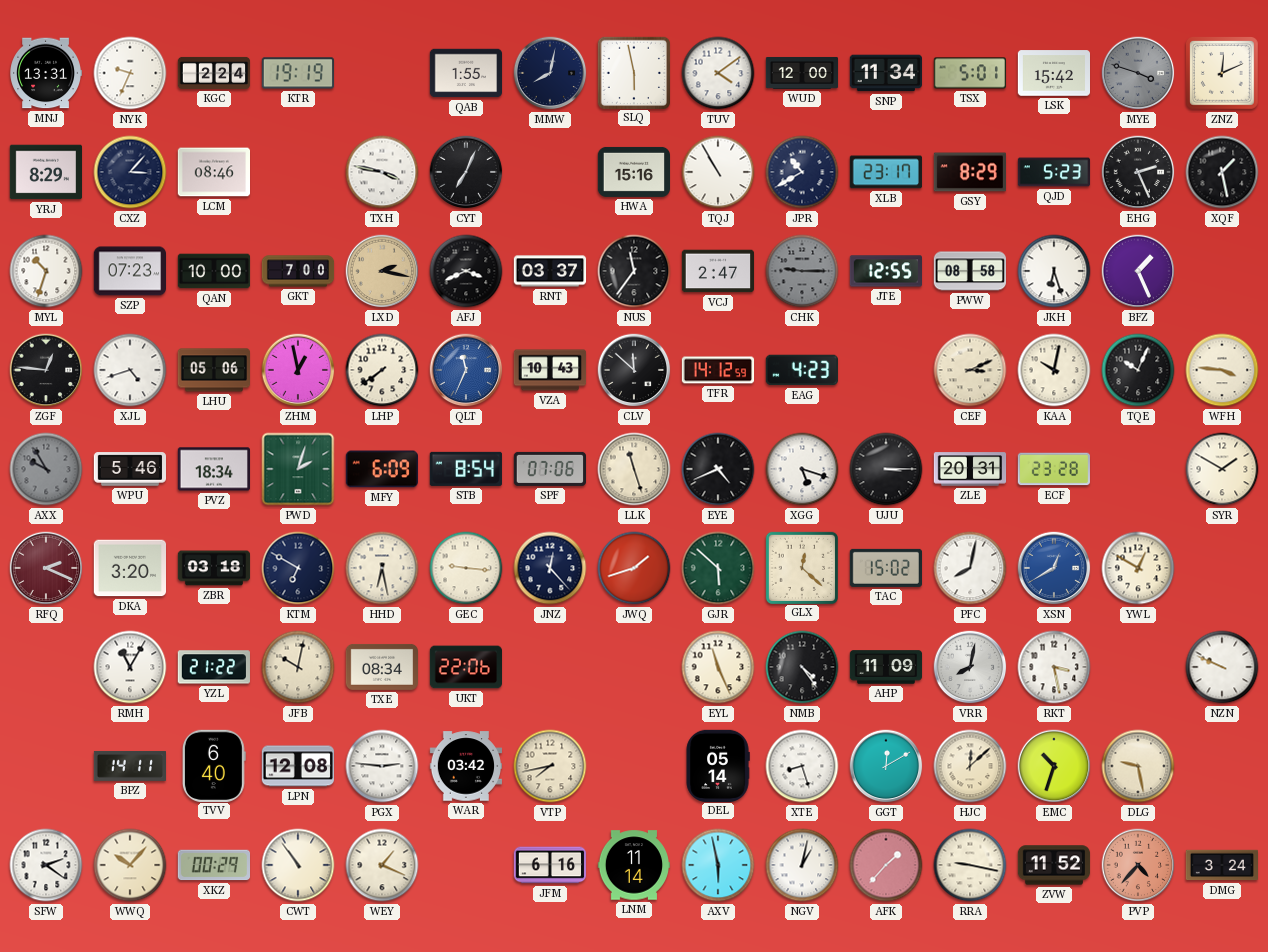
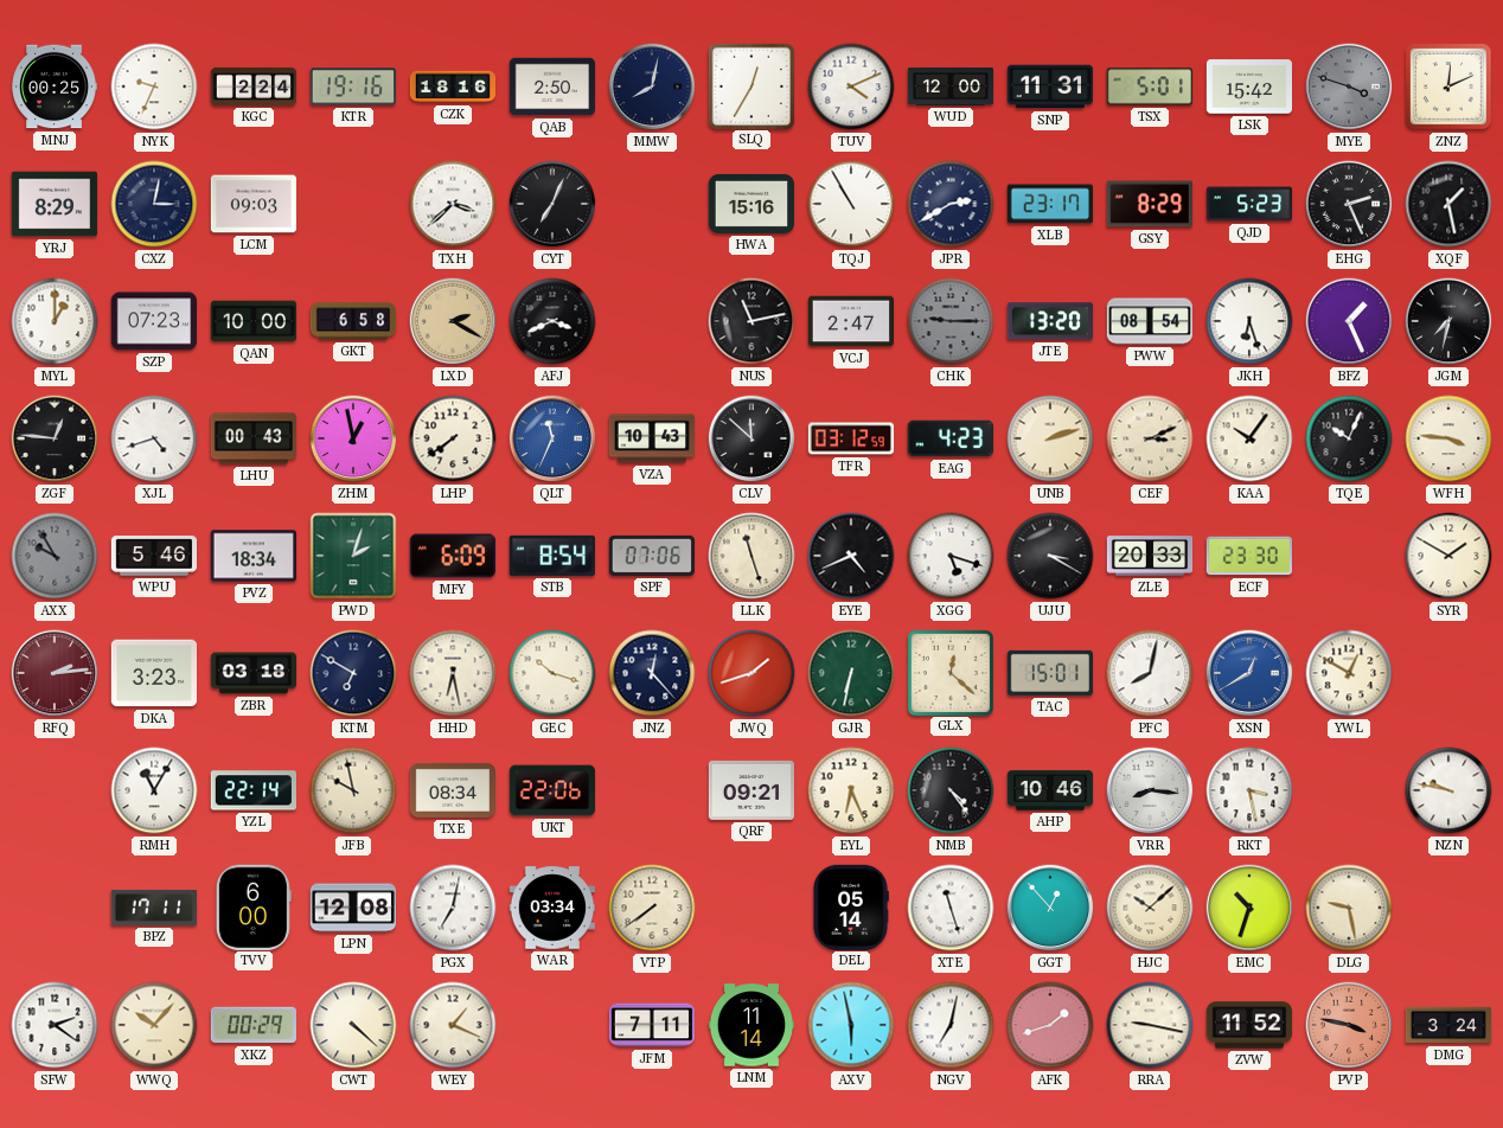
MNJ: 13:31 -> 00:25
KTR: 19:19 -> 19:16
CZK: none -> 18:16
QAB: 1:55 -> 2:50
SLQ: 5:58 -> 12:35
TUV: 4:09 -> 4:11
SNP: 11:34 -> 11:31
CXZ: 3:07 -> 3:02
LCM: 08:46 -> 09:03
TXH: 3:47 -> 3:38
JPR: 10:40 -> 2:40
MYL: 10:33 -> 1:00
GKT: 7:00 -> 6:58
LXD: 2:17 -> 2:20
RNT: 03:37 -> none
NUS: 11:36 -> 11:13
JTE: 12:55 -> 13:20
PWW: 08:58 -> 08:54
JGM: none -> 7:32
LHU: 05:06 -> 00:43
TFR: 14:12 -> 03:12
UNB: none -> 2:12
KAA: 10:02 -> 10:06
UJU: 3:15 -> 3:20
ZLE: 20:31 -> 20:33
ECF: 23:28 -> 23:30
RFQ: 2:19 -> 2:14
DKA: 3:20 -> 3:23
GEC: 9:16 -> 10:18
GJR: 5:52 -> 6:32
TAC: 15:02 -> 15:01
YZL: 21:22 -> 22:14
JFB: 10:02 -> 9:58
QRF: none -> 09:21
EYL: 11:26 -> 6:26
AHP: 11:09 -> 10:46
VRR: 8:02 -> 8:16
NZN: 9:49 -> 9:47
BPZ: 14:11 -> 17:11
TVV: 6:40 -> 6:00
PGX: 2:46 -> 7:02
WAR: 03:42 -> 03:34
VTP: 7:43 -> 7:39
XTE: 8:27 -> 11:27
GGT: 12:10 -> 12:53
HJC: 12:08 -> 10:08
CWT: 10:54 -> 4:22
JFM: 6:16 -> 7:11
NGV: 1:02 -> 7:02
AFK: 1:37 -> 1:42
PVP: 4:37 -> 3:47
